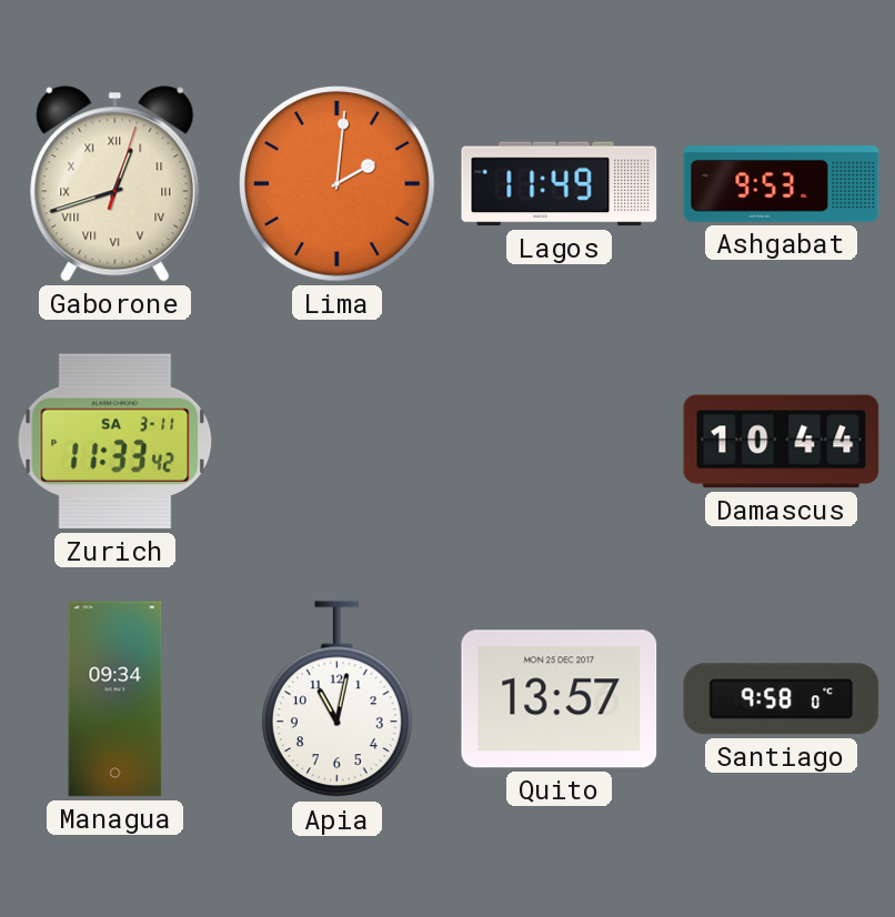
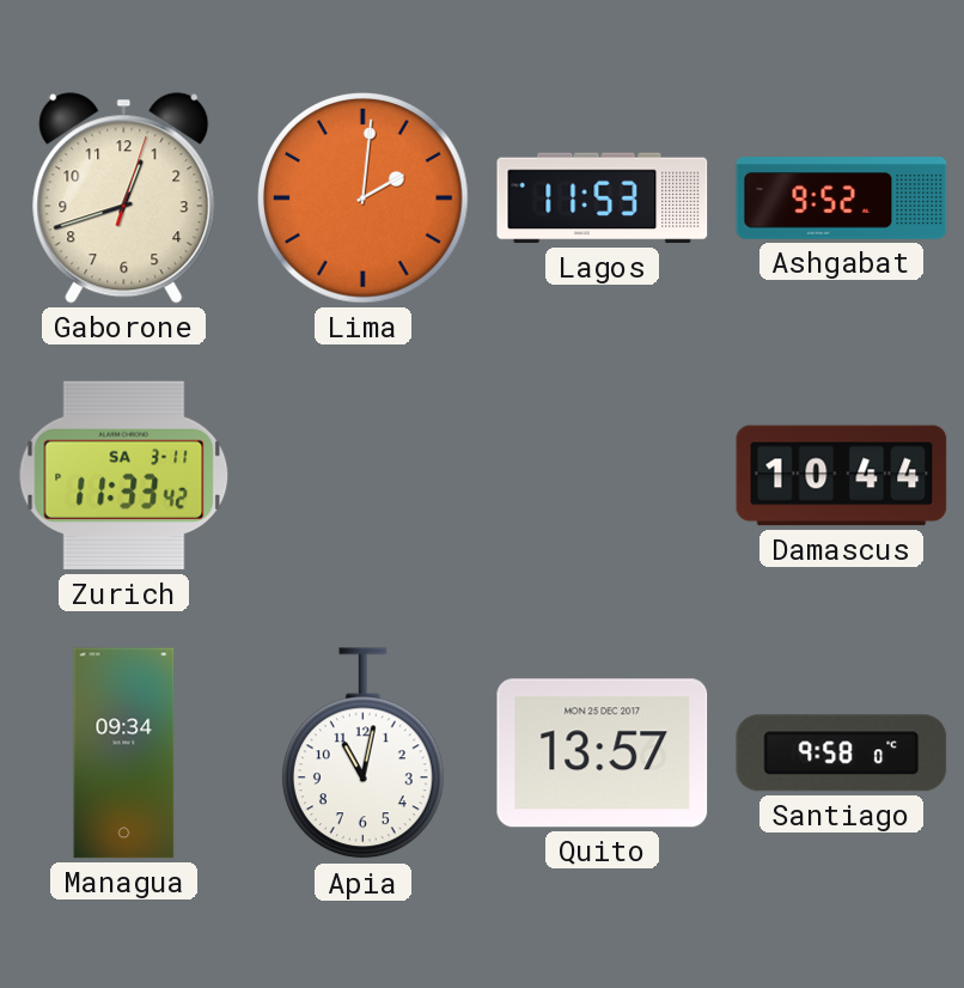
Gaborone numerals: Roman -> Arabic
Lagos: 11:49 -> 11:53
Ashgabat: 9:53 -> 9:52
